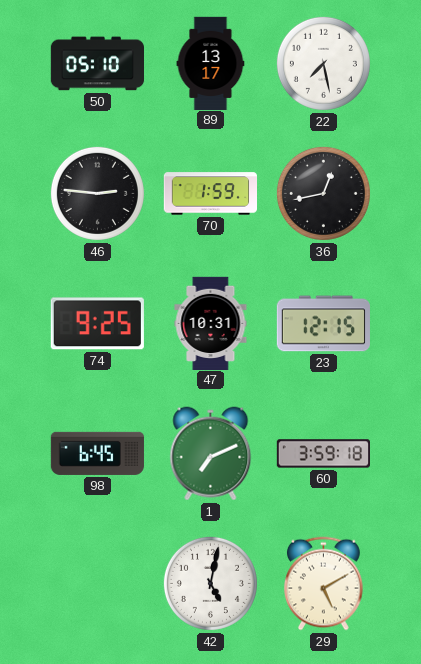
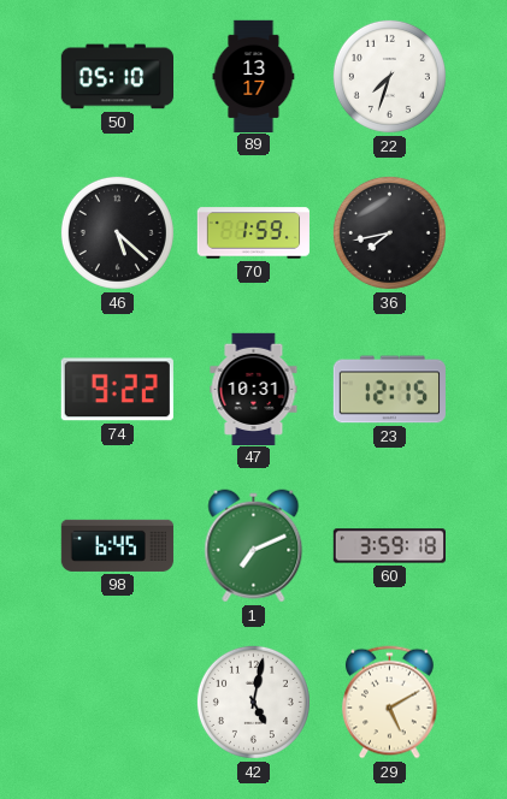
22: 7:28 -> 7:33
46: 2:46 -> 5:22
36: 12:43 -> 7:43
74: 9:25 -> 9:22
